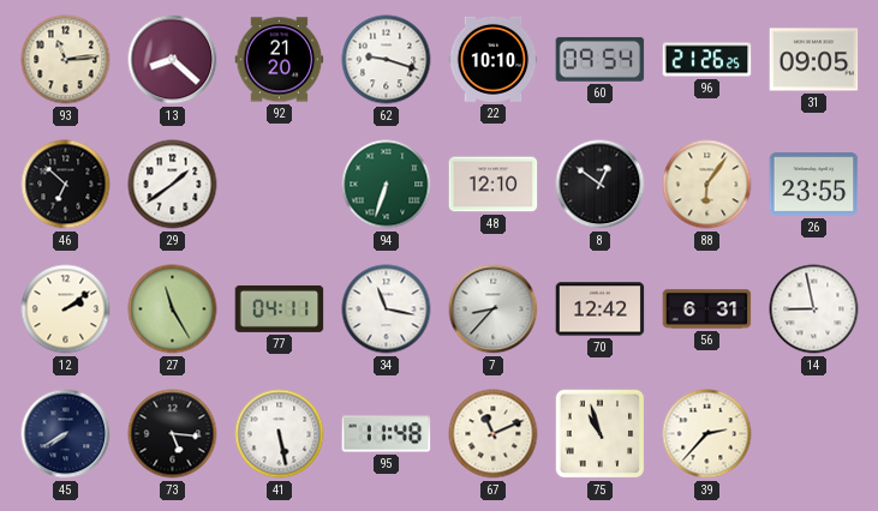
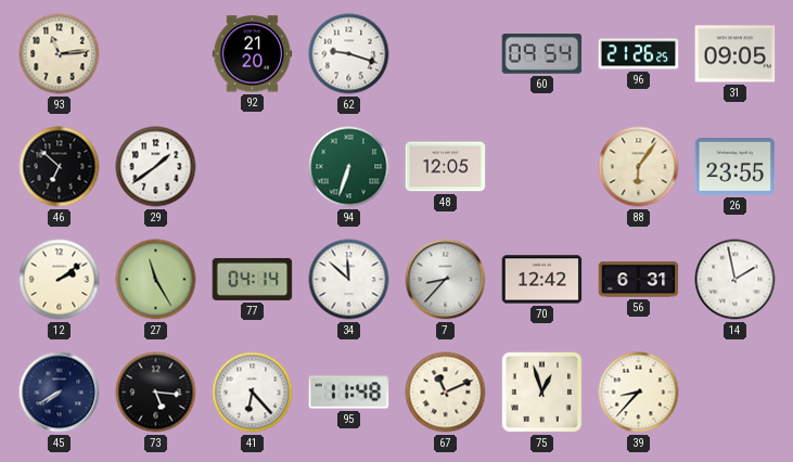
13: 8:22 -> none
22: 10:10 -> none
48: 12:10 -> 12:05
8: 12:51 -> none
77: 04:11 -> 04:14
34: 11:17 -> 11:52
14: 8:58 -> 1:58
41: 5:28 -> 6:23
75: 10:57 -> 12:57
39: 2:37 -> 8:37
